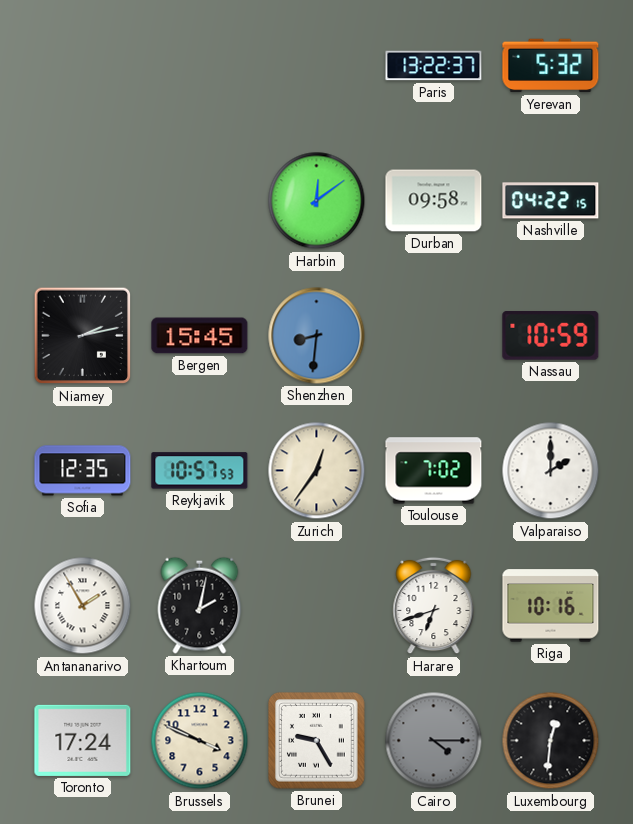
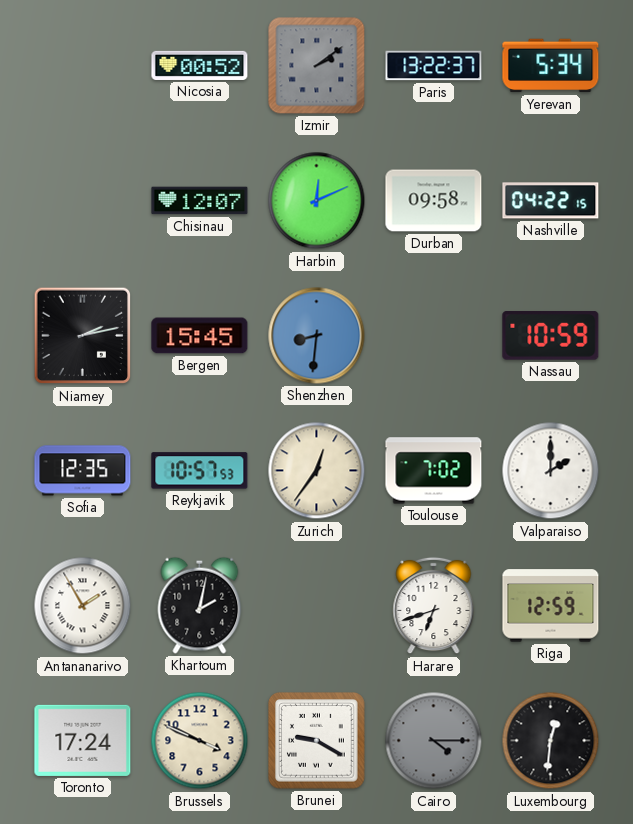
Nicosia: none -> 00:52
Izmir: none -> 2:09
Yerevan: 5:32 -> 5:34
Chisinau: none -> 12:07
Harbin: 12:09 -> 12:11
Riga: 10:16 -> 12:59
Brunei: 9:25 -> 9:20
